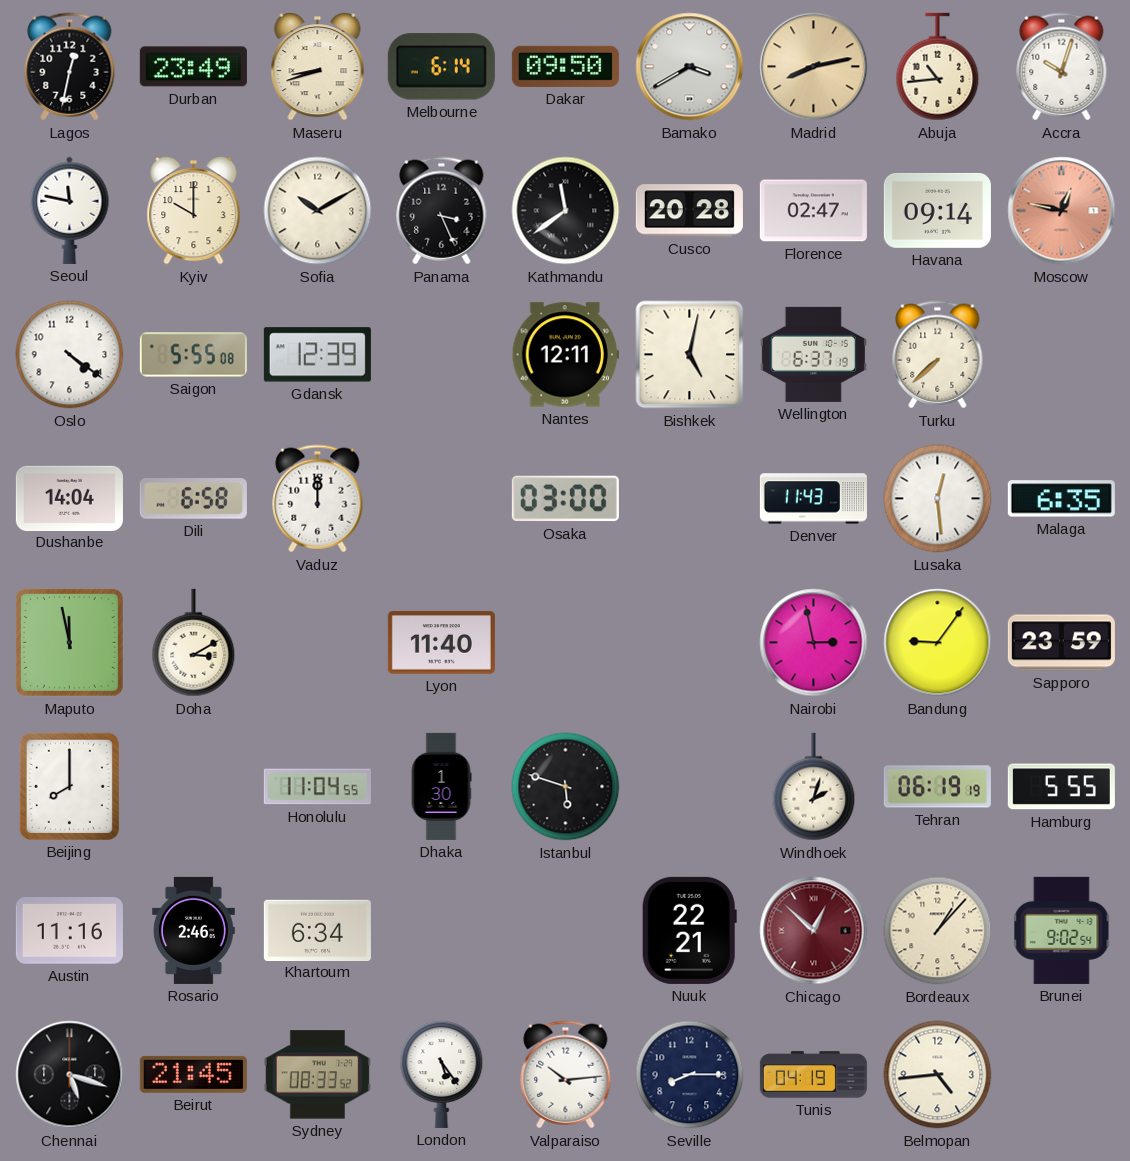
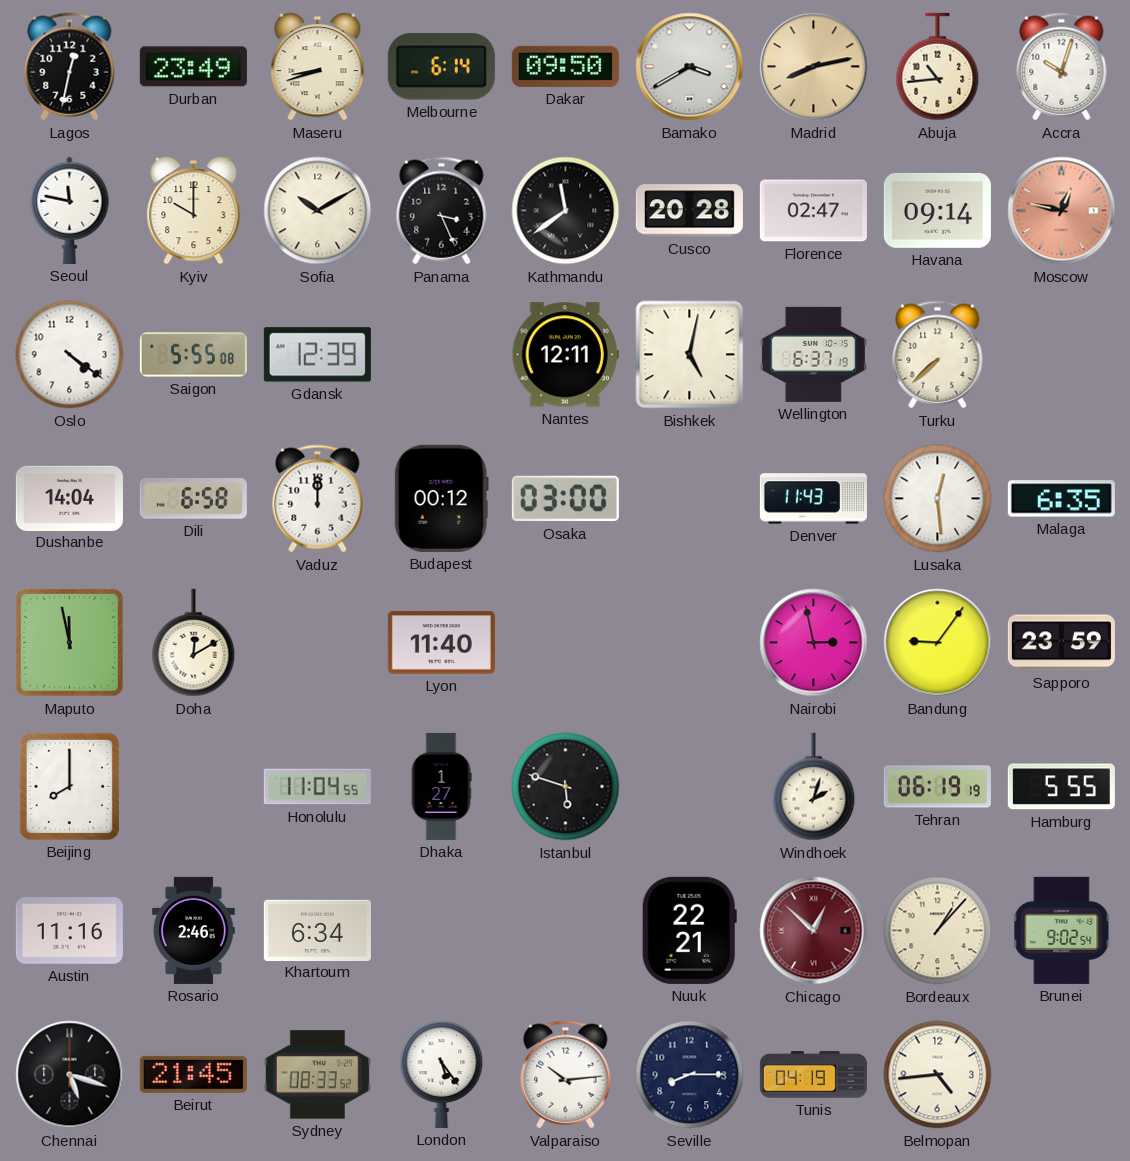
Budapest: none -> 00:12
Doha: 3:10 -> 12:10
Dhaka: 1:30 -> 1:27
